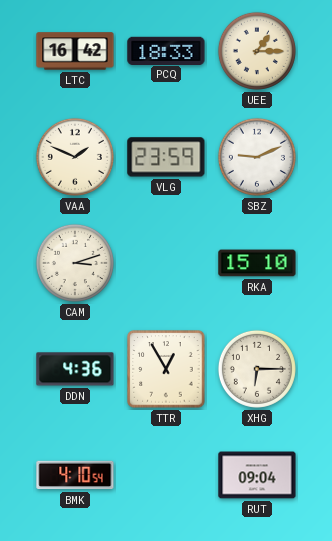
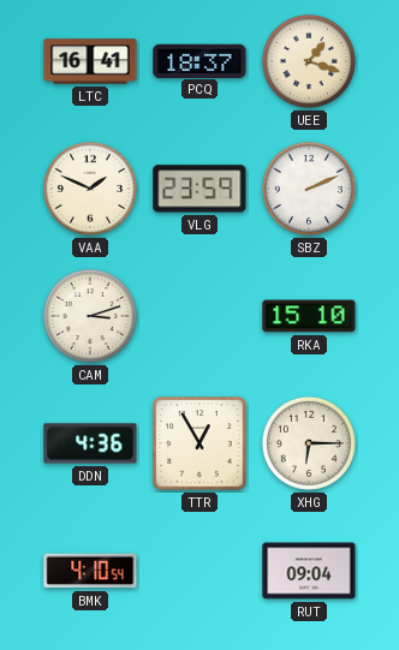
LTC: 16:42 -> 16:41
PCQ: 18:33 -> 18:37
UEE: 1:15 -> 1:18
SBZ: 9:11 -> 2:11
